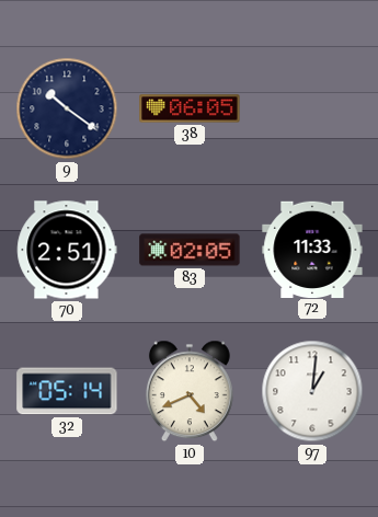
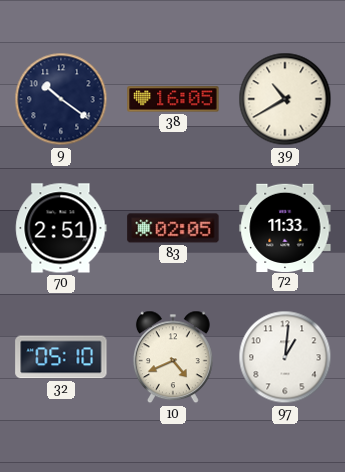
38: 06:05 -> 16:05
39: none -> 10:40
32: 05:14 -> 05:10
